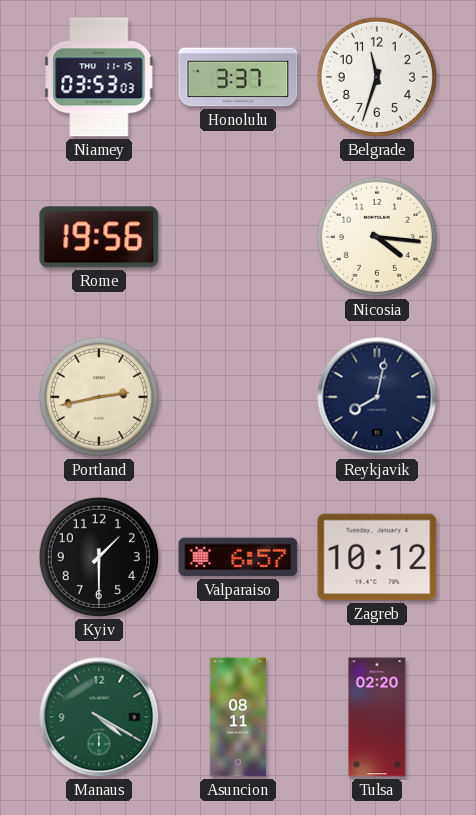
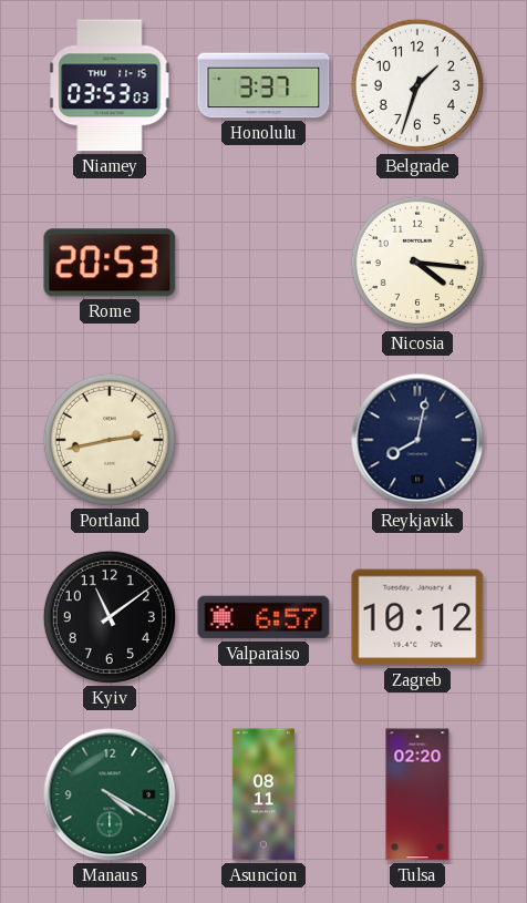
Belgrade: 11:33 -> 1:33
Rome: 19:56 -> 20:53
Kyiv: 1:30 -> 11:09
